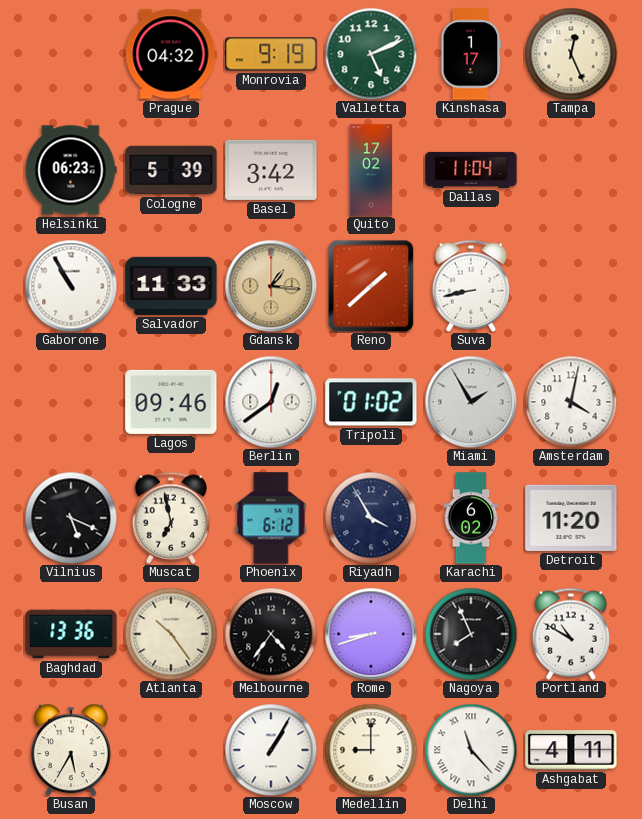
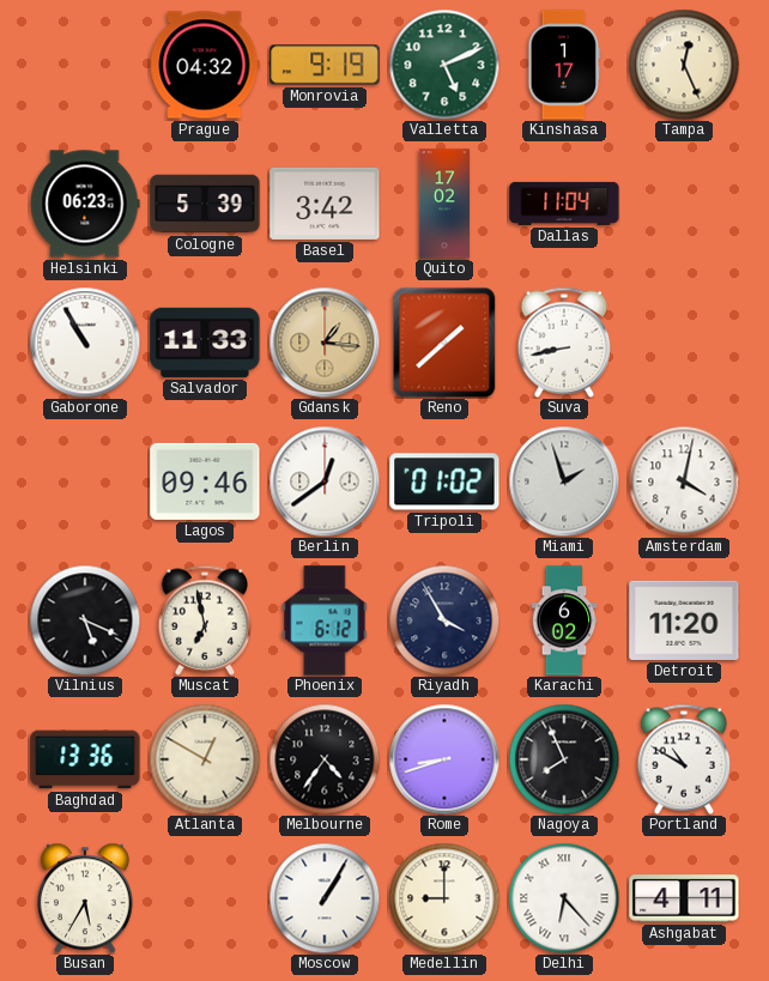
Miami: 1:55 -> 1:57
Atlanta: 10:24 -> 12:50
Delhi: 11:23 -> 6:23
